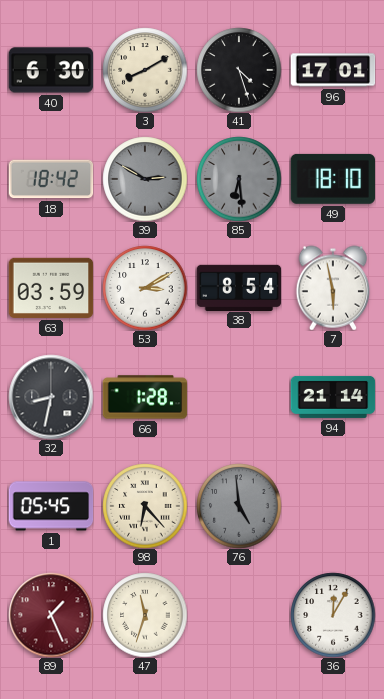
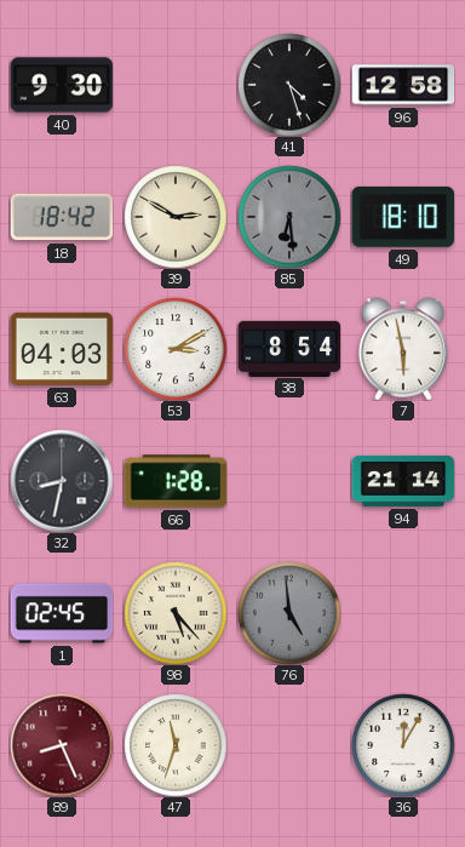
40: 6:30 -> 9:30
3: 8:10 -> none
96: 17:01 -> 12:58
39 dial: grey -> cream
63: 03:59 -> 04:03
1: 05:45 -> 02:45
98: 6:23 -> 5:23
89: 1:26 -> 8:26
